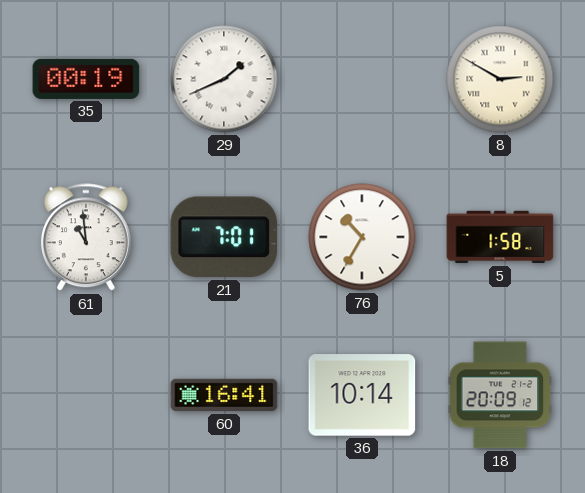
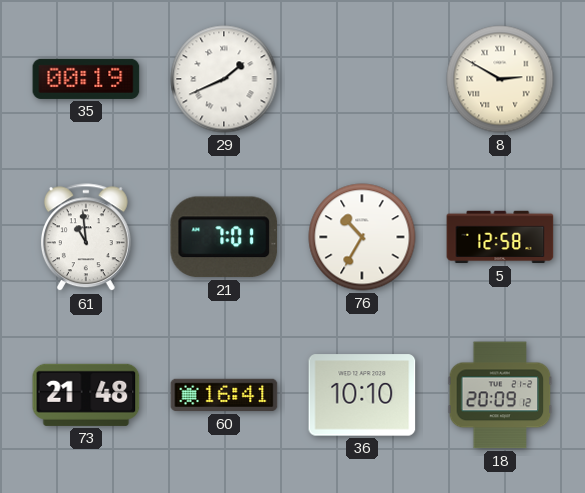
5: 1:58 -> 12:58
73: none -> 21:48
36: 10:14 -> 10:10
